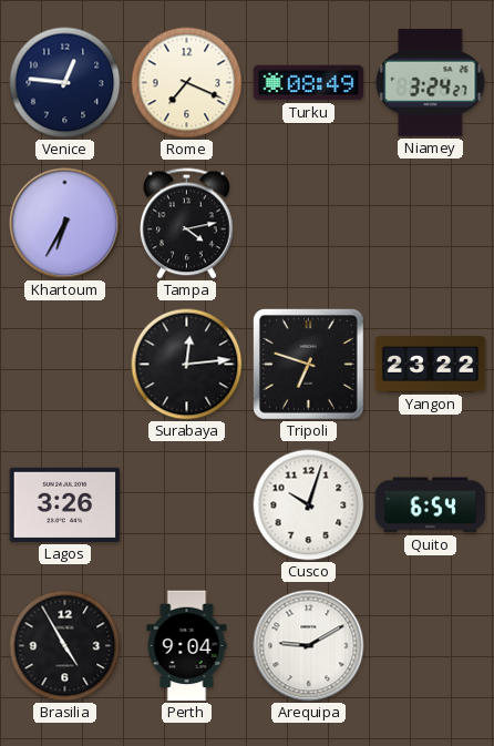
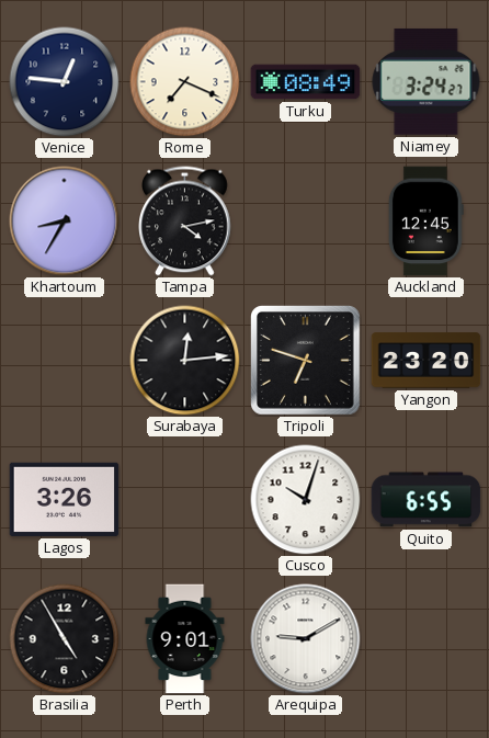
Khartoum: 6:35 -> 8:35
Auckland: none -> 12:45
Yangon: 23:22 -> 23:20
Quito: 6:54 -> 6:55
Perth: 9:04 -> 9:01
